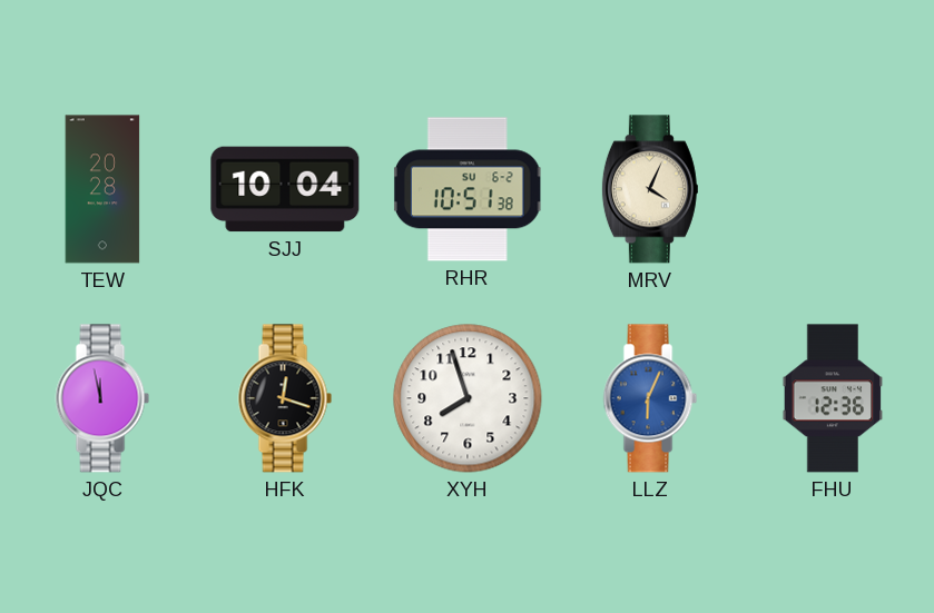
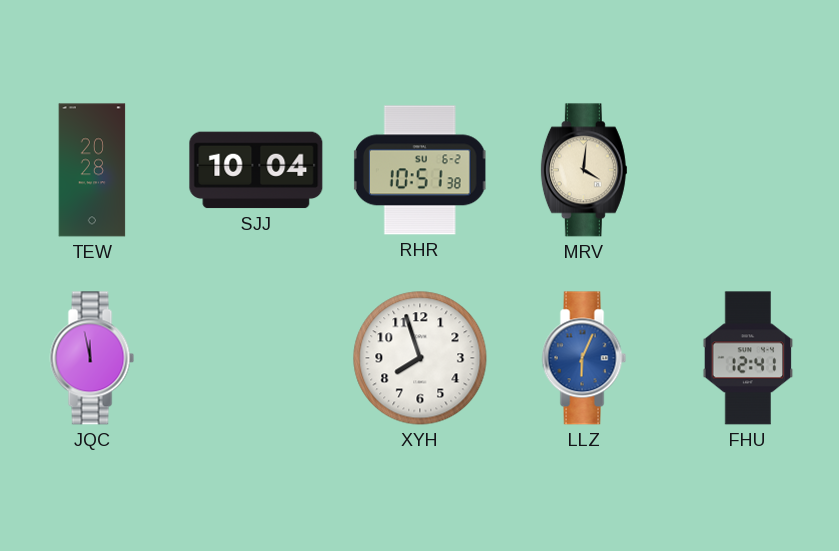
MRV: 4:04 -> 4:01
HFK: 12:18 -> none
FHU: 12:36 -> 12:41
